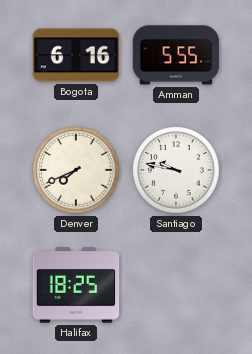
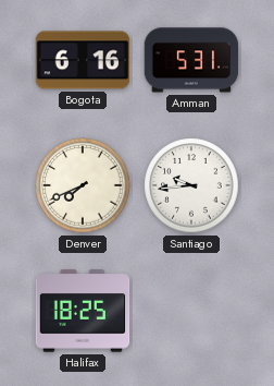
Amman: 5:55 -> 5:31
Santiago: 9:47 -> 9:44
